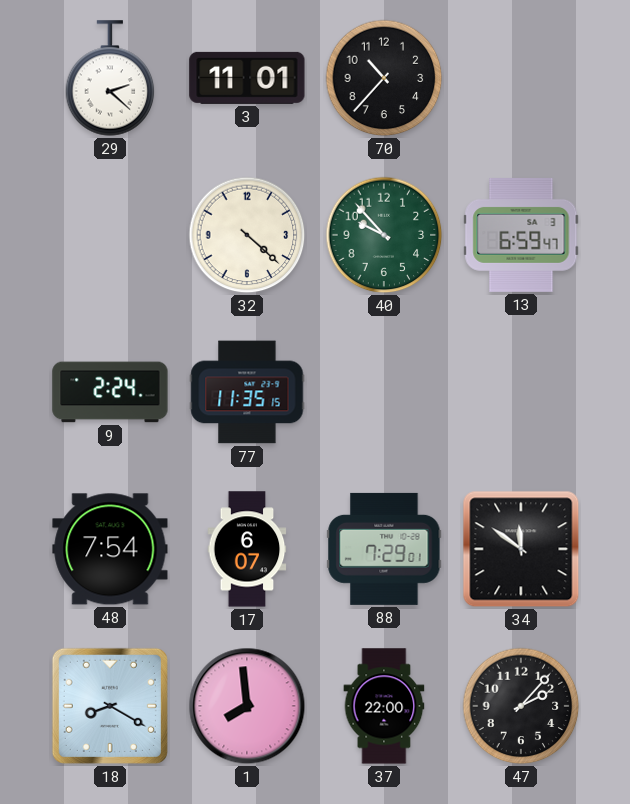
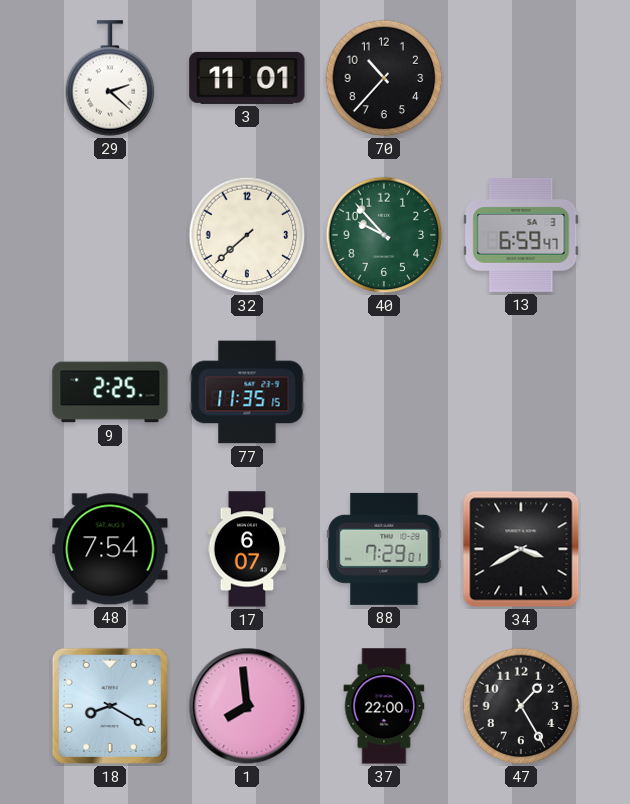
32: 4:22 -> 7:38
9: 2:24 -> 2:25
34: 11:51 -> 3:40
47: 2:07 -> 1:25
